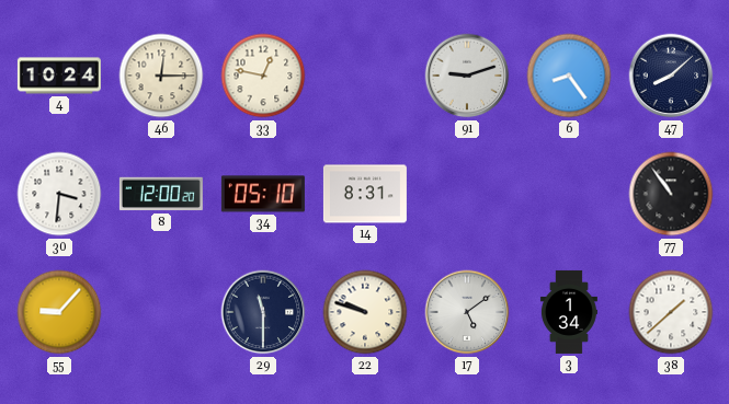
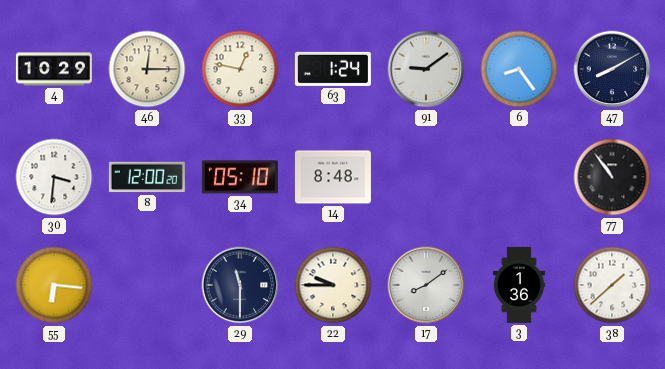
4: 10:24 -> 10:29
63: none -> 1:24
91: 9:12 -> 9:09
47: 8:08 -> 8:10
14: 8:31 -> 8:48
55: 9:07 -> 6:16
22: 9:48 -> 9:45
17: 5:09 -> 8:09
3: 1:34 -> 1:36
